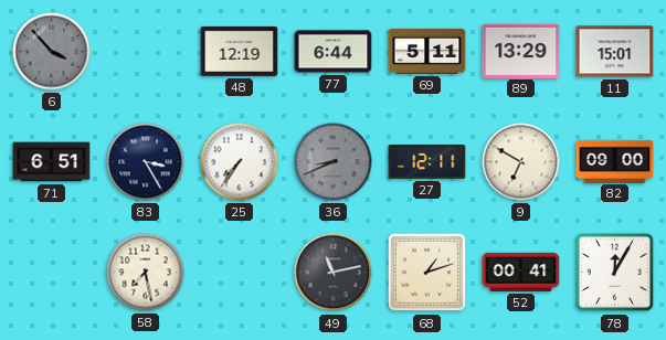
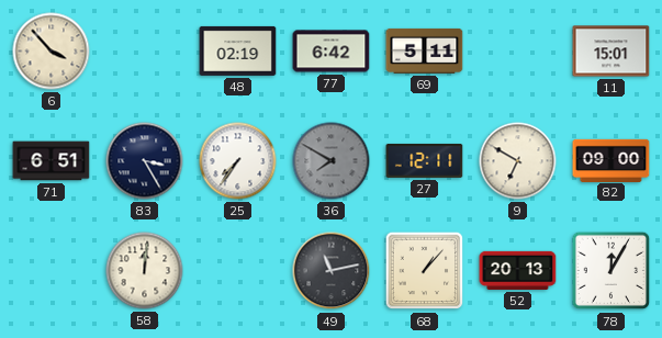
6 dial: grey -> cream
48: 12:19 -> 02:19
77: 6:44 -> 6:42
89: 13:29 -> none
36: 8:41 -> 7:50
58: 7:28 -> 12:01
68: 1:12 -> 1:07
52: 00:41 -> 20:13
